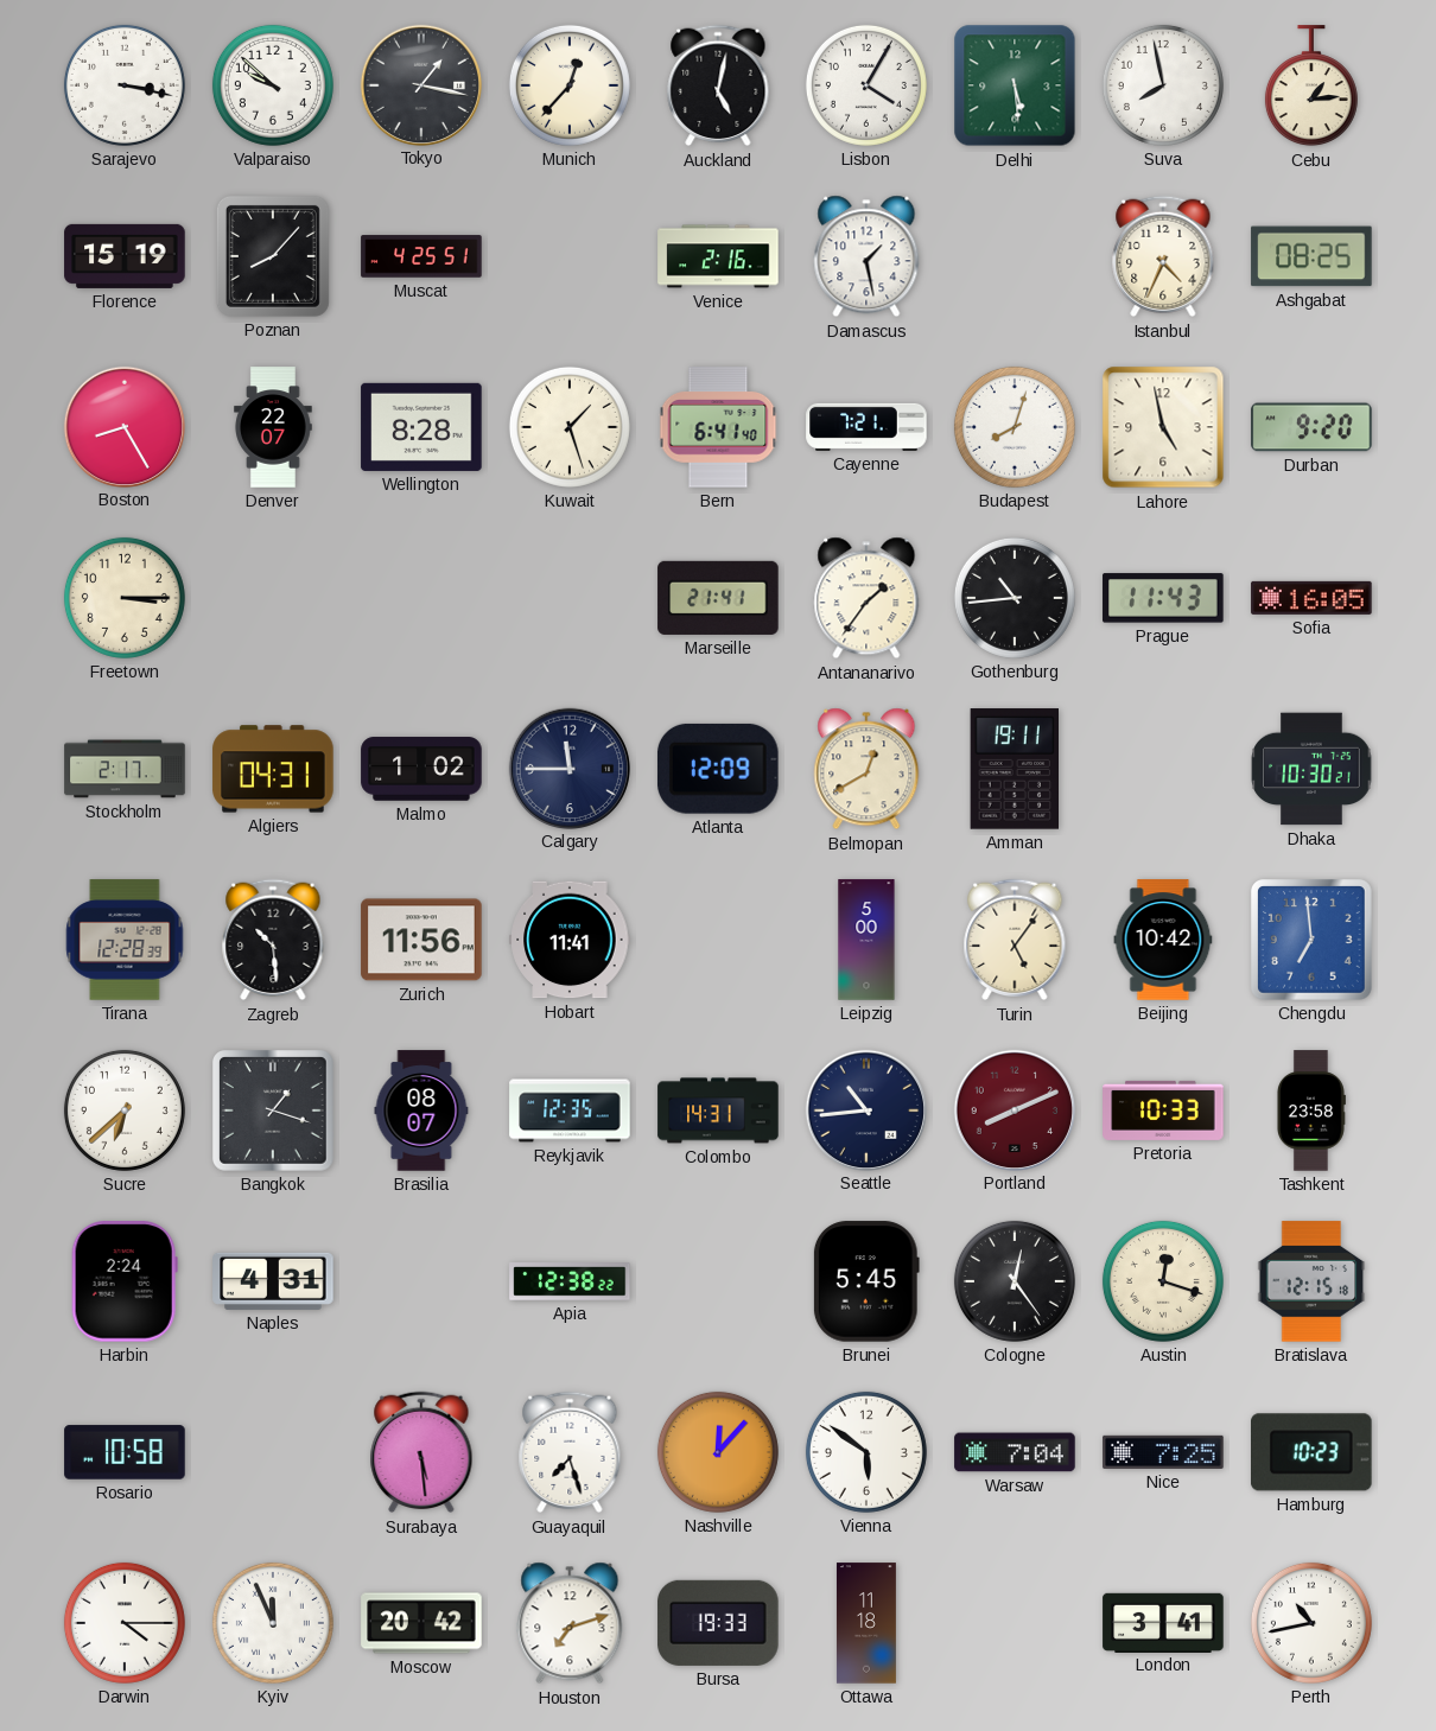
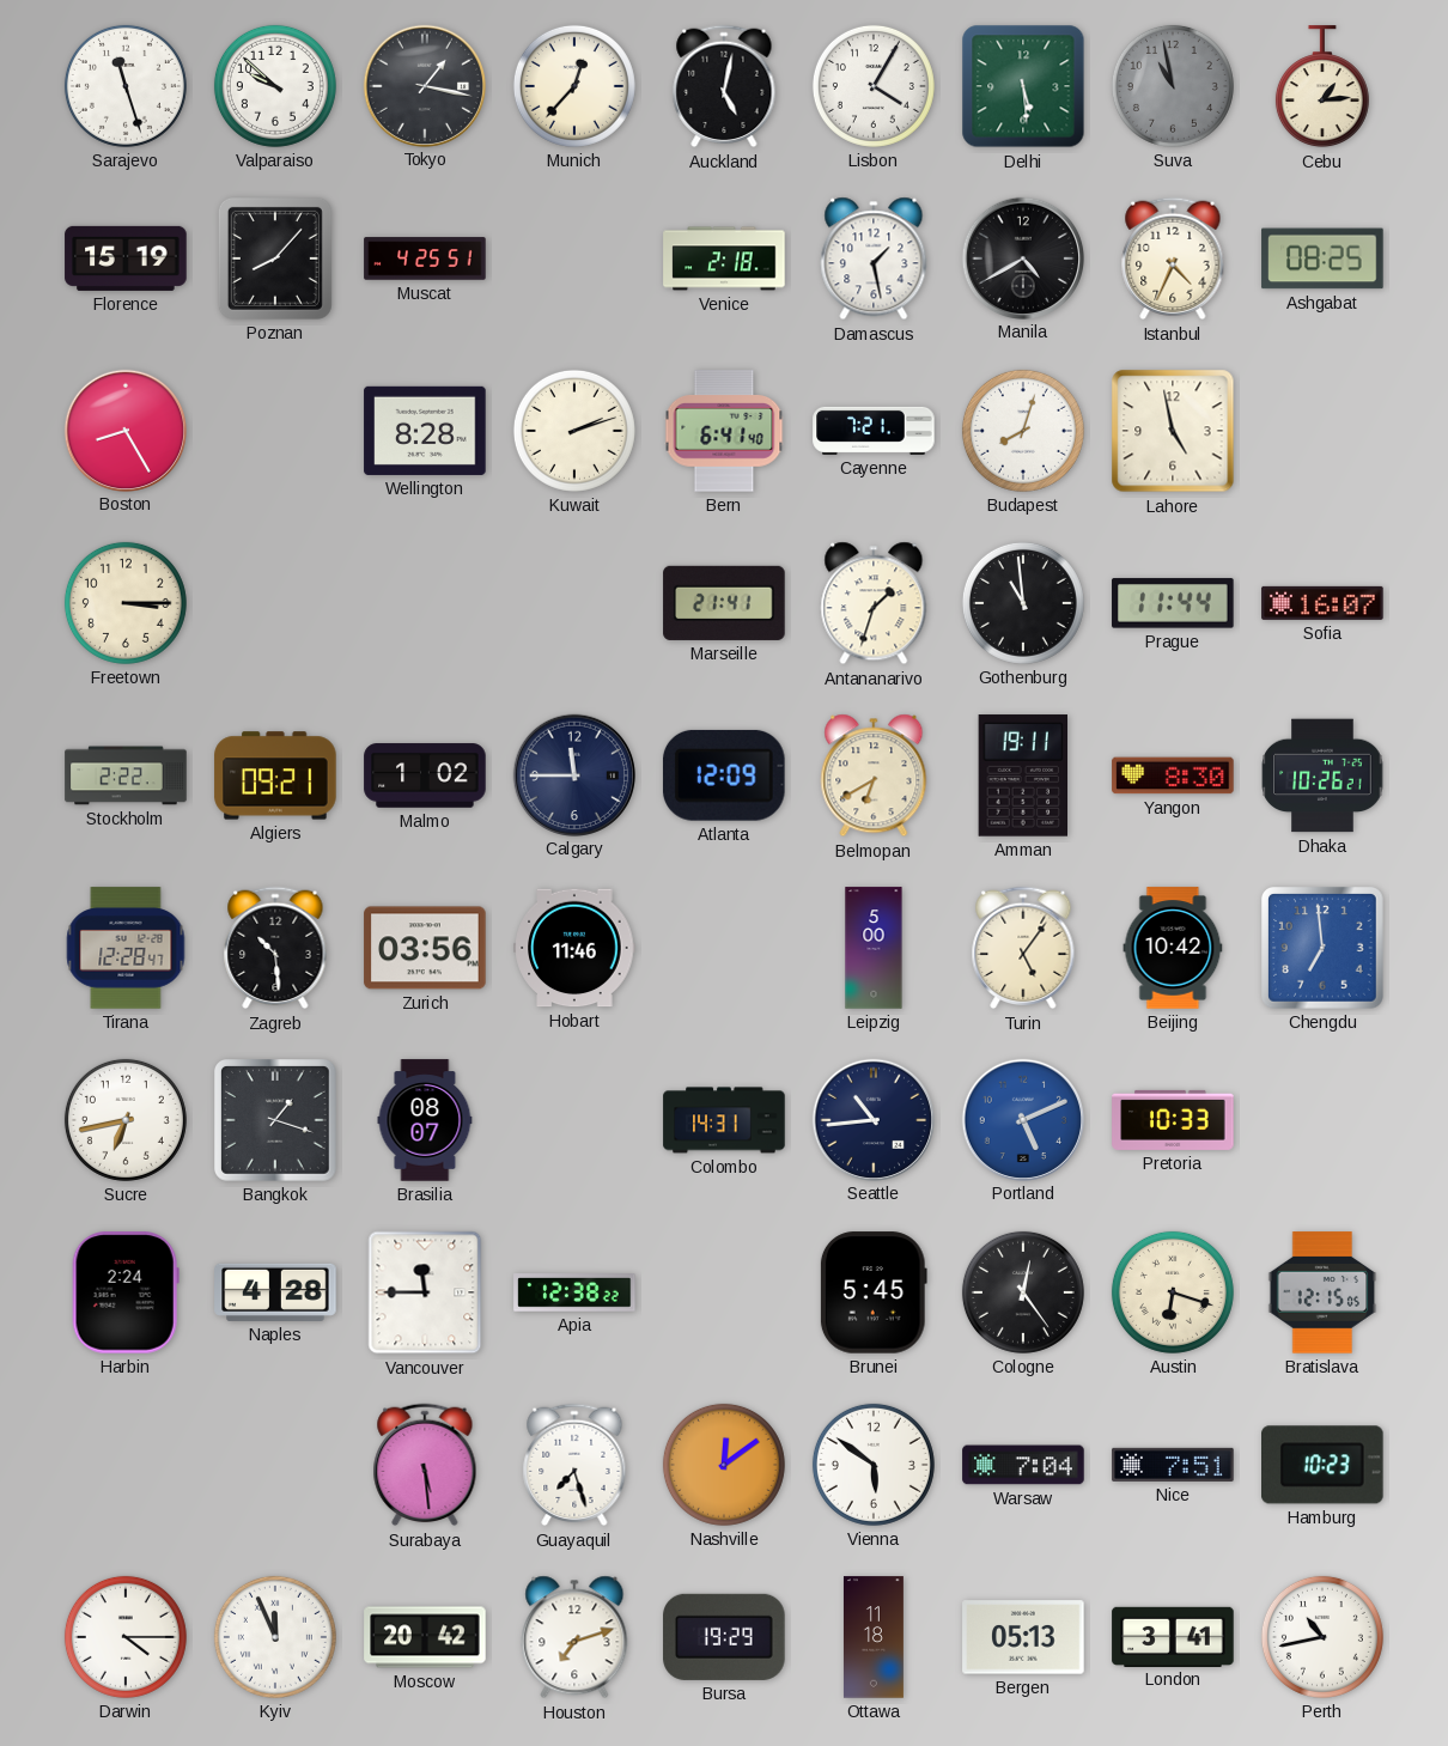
Sarajevo: 3:17 -> 11:27
Suva: 7:58 -> 10:58
Suva dial: white -> grey
Venice: 2:16 -> 2:18
Manila: none -> 4:40
Denver: 22:07 -> none
Kuwait: 1:27 -> 2:12
Durban: 9:20 -> none
Antananarivo: 1:36 -> 1:33
Gothenburg: 10:44 -> 10:59
Prague: 11:43 -> 11:44
Sofia: 16:05 -> 16:07
Stockholm: 2:17 -> 2:22
Algiers: 04:31 -> 09:21
Belmopan: 12:40 -> 6:40
Yangon: none -> 8:30
Dhaka: 10:30 -> 10:26
Tirana: 12:28:39 -> 12:28:47
Zurich: 11:56 -> 03:56
Hobart: 11:41 -> 11:46
Sucre: 6:38 -> 6:43
Reykjavik: 12:35 -> none
Portland: 8:11 -> 5:11
Portland dial: burgundy -> blue
Tashkent: 23:58 -> none
Naples: 4:31 -> 4:28
Vancouver: none -> 11:45
Austin: 12:18 -> 6:18
Bratislava: 12:15:18 -> 12:15:05
Rosario: 10:58 -> none
Nashville: 12:07 -> 12:09
Nice: 7:25 -> 7:51
Bursa: 19:33 -> 19:29
Bergen: none -> 05:13
